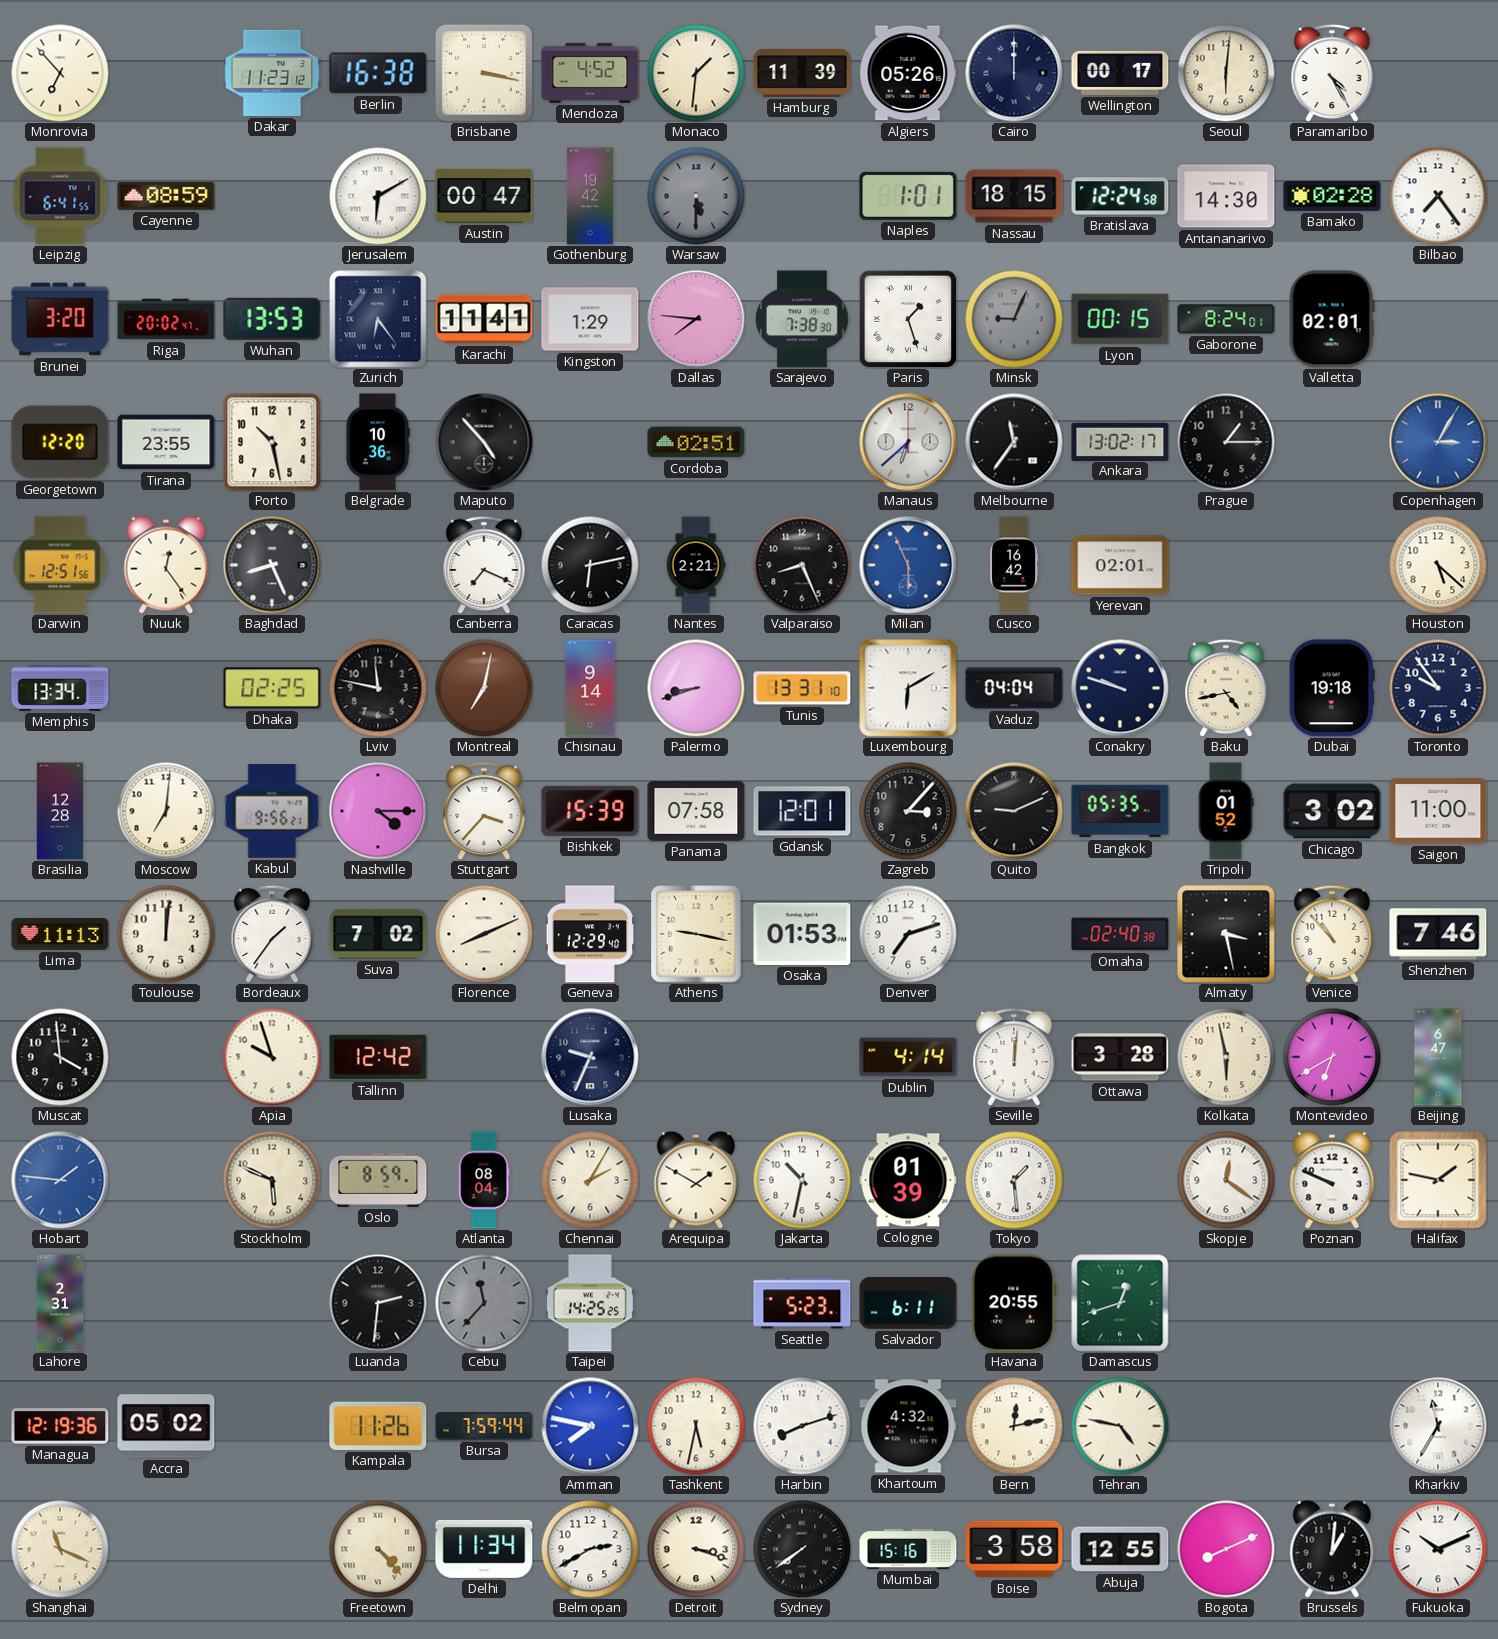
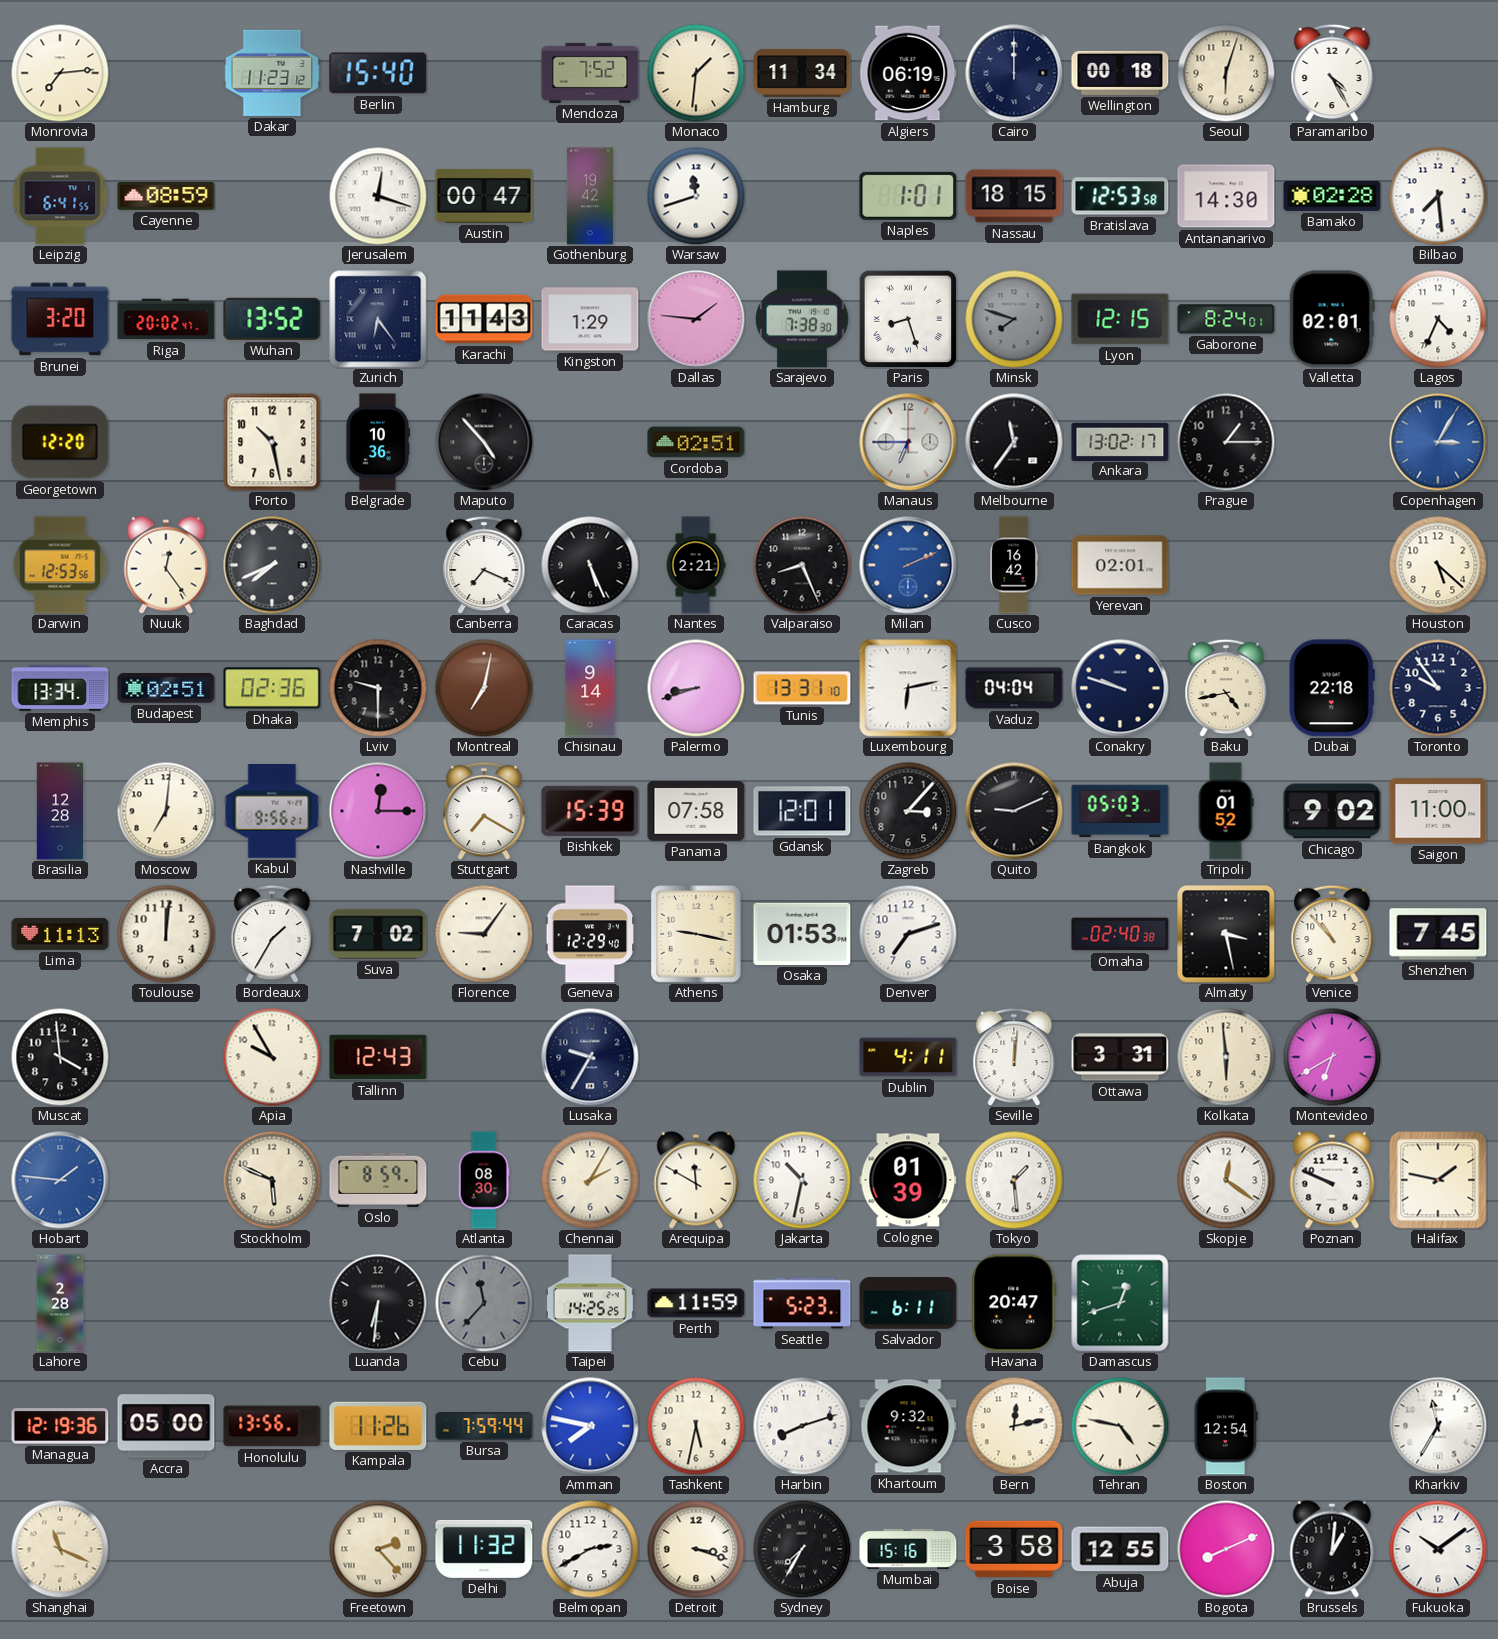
Monrovia: 6:53 -> 7:14
Berlin: 16:38 -> 15:40
Brisbane: 3:17 -> none
Mendoza: 4:52 -> 7:52
Hamburg: 11:39 -> 11:34
Algiers: 05:26 -> 06:19
Wellington: 00:17 -> 00:18
Seoul: 6:01 -> 6:03
Jerusalem: 6:10 -> 12:18
Warsaw: 5:30 -> 11:42
Warsaw dial: grey -> white
Bratislava: 12:24 -> 12:53
Bilbao: 7:24 -> 7:29
Wuhan: 13:53 -> 13:52
Karachi: 11:41 -> 11:43
Dallas: 7:46 -> 1:46
Paris: 1:27 -> 8:27
Minsk: 9:04 -> 7:48
Lyon: 00:15 -> 12:15
Lagos: none -> 4:34
Tirana: 23:55 -> none
Manaus: 6:38 -> 6:45
Darwin: 12:51 -> 12:53
Baghdad: 8:26 -> 7:41
Caracas: 6:13 -> 5:26
Milan: 5:56 -> 2:11
Budapest: none -> 02:51
Dhaka: 02:25 -> 02:36
Lviv: 11:47 -> 9:30
Luxembourg: 6:10 -> 6:13
Dubai: 19:18 -> 22:18
Nashville: 4:15 -> 12:15
Stuttgart: 3:37 -> 7:20
Bangkok: 05:35 -> 05:03
Chicago: 3:02 -> 9:02
Bordeaux: 1:36 -> 1:35
Florence: 8:11 -> 9:06
Shenzhen: 7:46 -> 7:45
Apia: 9:57 -> 9:55
Tallinn: 12:42 -> 12:43
Lusaka: 9:34 -> 9:35
Dublin: 4:14 -> 4:11
Ottawa: 3:28 -> 3:31
Kolkata: 5:58 -> 5:59
Beijing: 6:47 -> none
Atlanta: 08:04 -> 08:30
Arequipa: 1:50 -> 11:50
Lahore: 2:31 -> 2:28
Luanda: 2:31 -> 6:31
Perth: none -> 11:59
Havana: 20:55 -> 20:47
Accra: 05:02 -> 05:00
Honolulu: none -> 13:56
Khartoum: 4:32 -> 9:32
Boston: none -> 12:54
Freetown: 4:23 -> 2:23
Delhi: 11:34 -> 11:32
Sydney: 7:39 -> 7:35
Fukuoka: 10:11 -> 10:09
